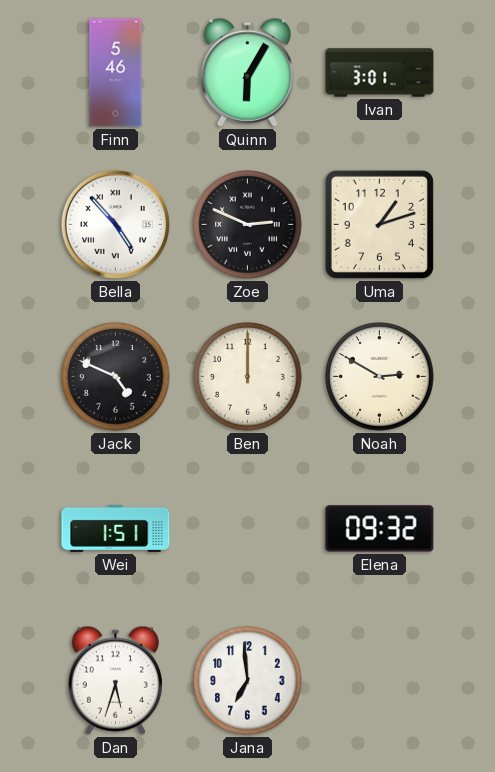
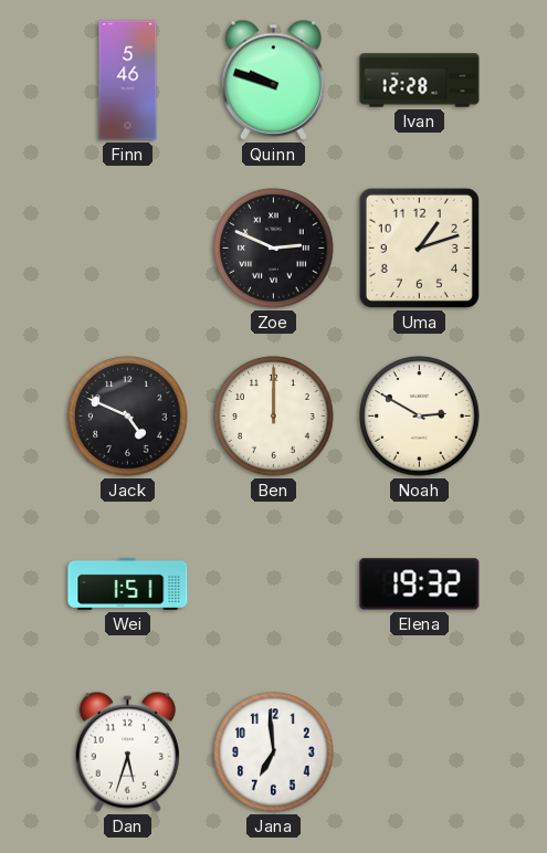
Quinn: 6:05 -> 9:48
Ivan: 3:01 -> 12:28
Bella: 4:53 -> none
Elena: 09:32 -> 19:32
